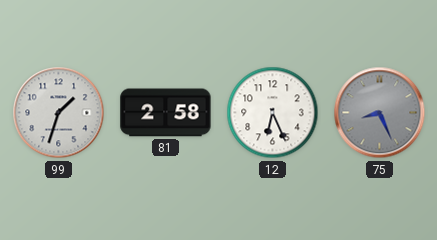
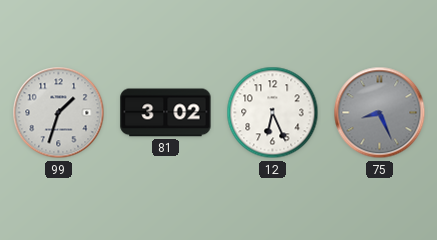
81: 2:58 -> 3:02
